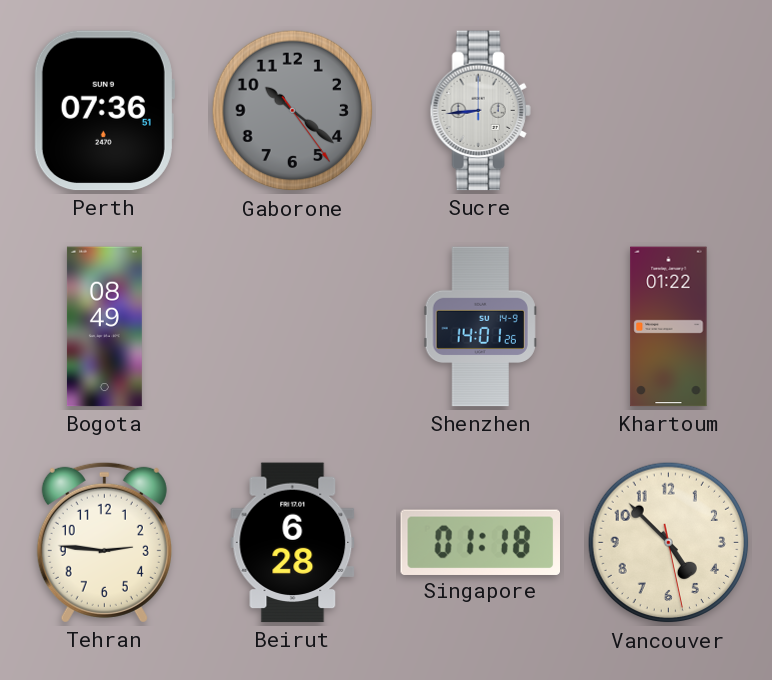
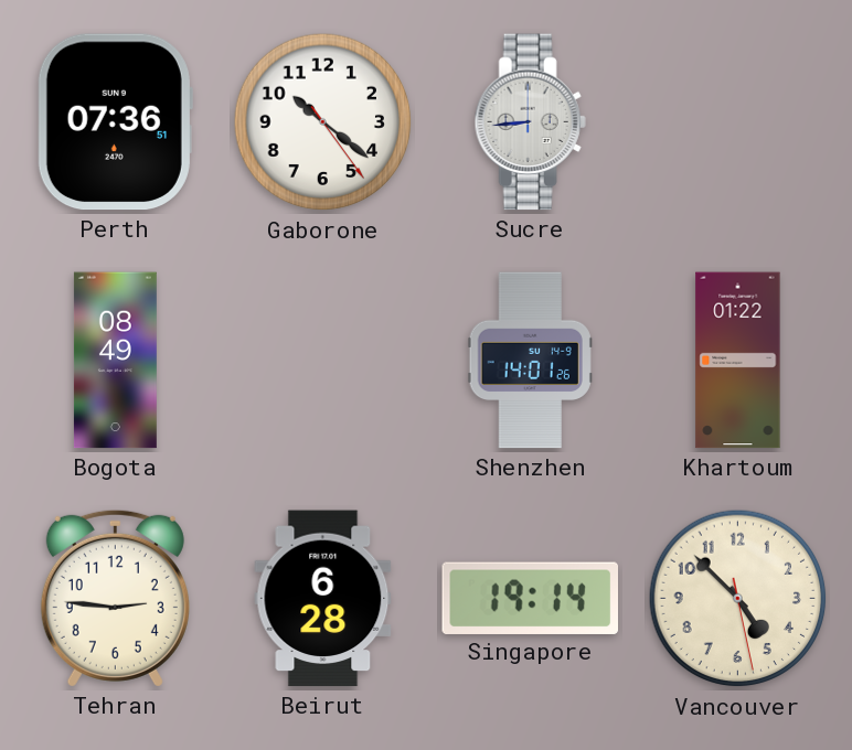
Gaborone dial: grey -> white
Singapore: 01:18 -> 19:14
